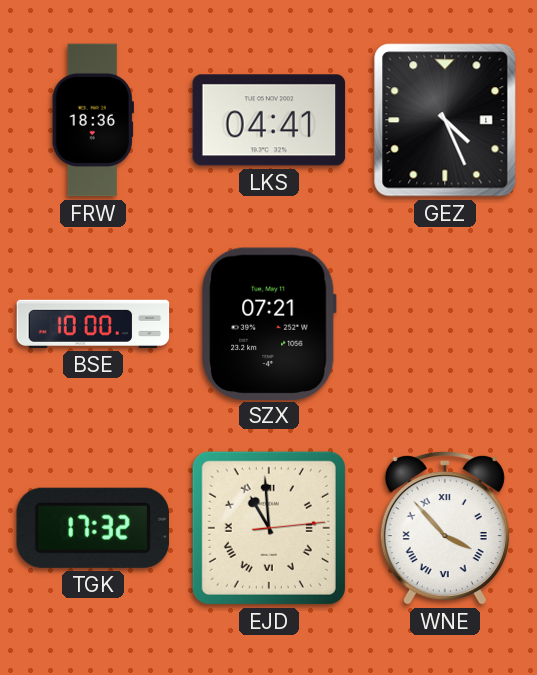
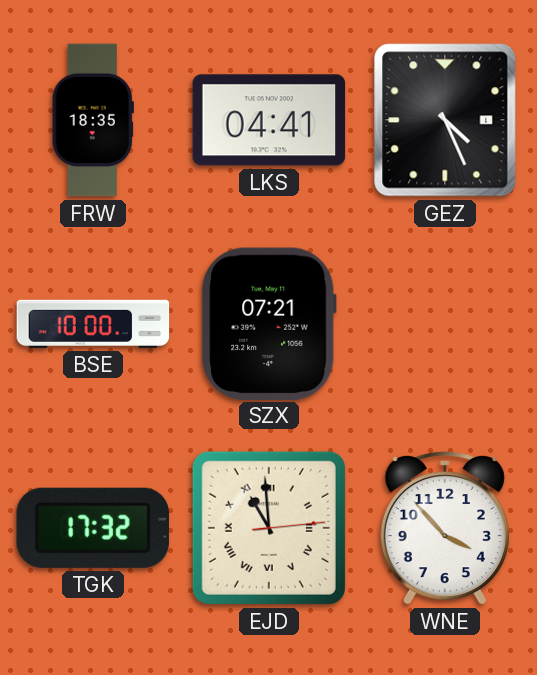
FRW: 18:36 -> 18:35
WNE numerals: Roman -> Arabic
